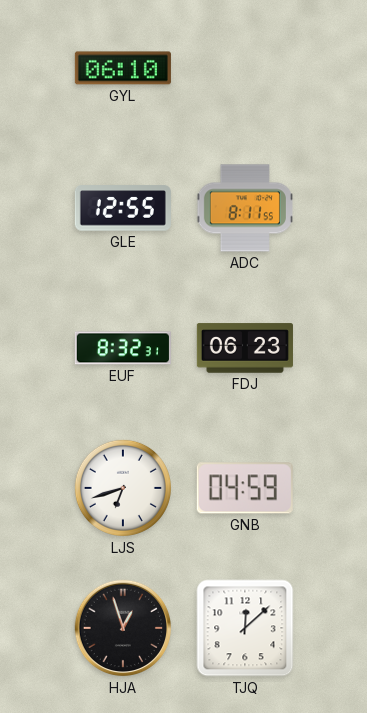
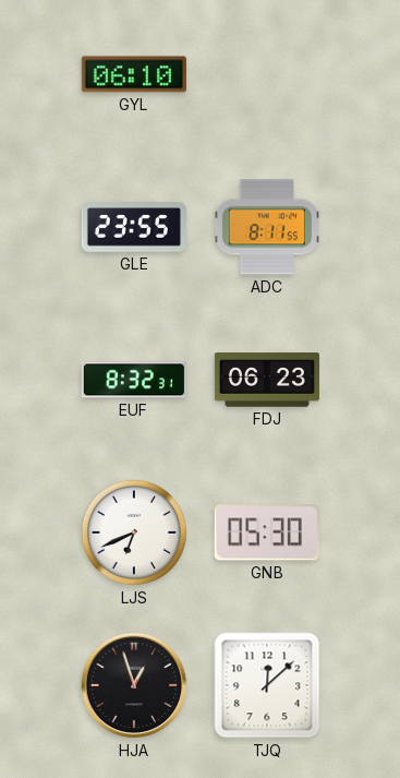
GLE: 12:55 -> 23:55
LJS: 6:42 -> 6:41
GNB: 04:59 -> 05:30
